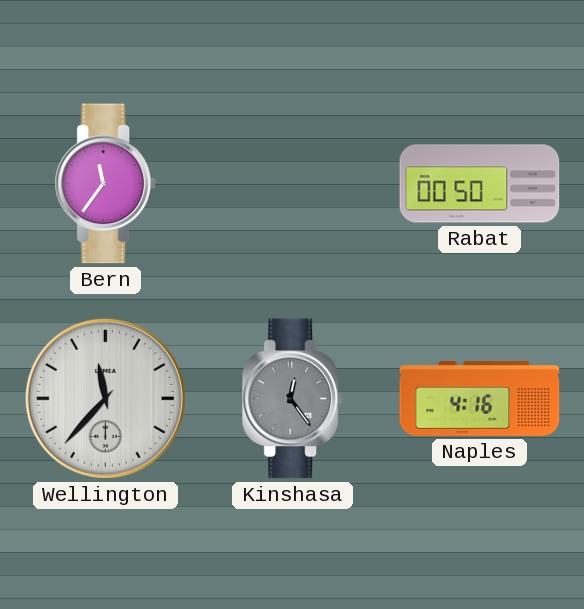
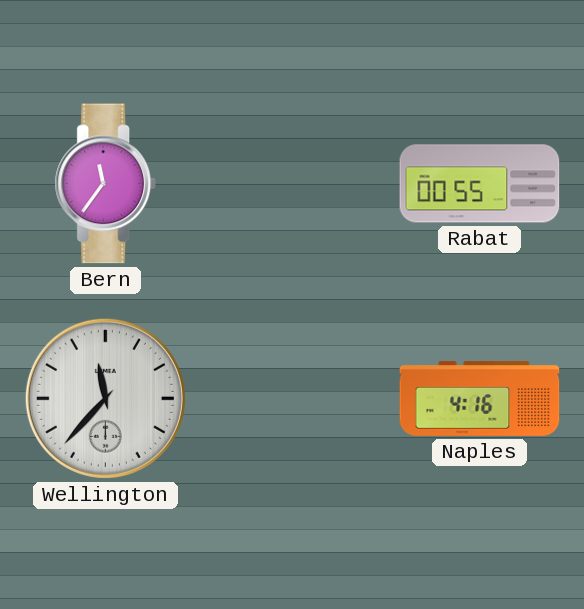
Rabat: 00:50 -> 00:55
Kinshasa: 12:24 -> none
